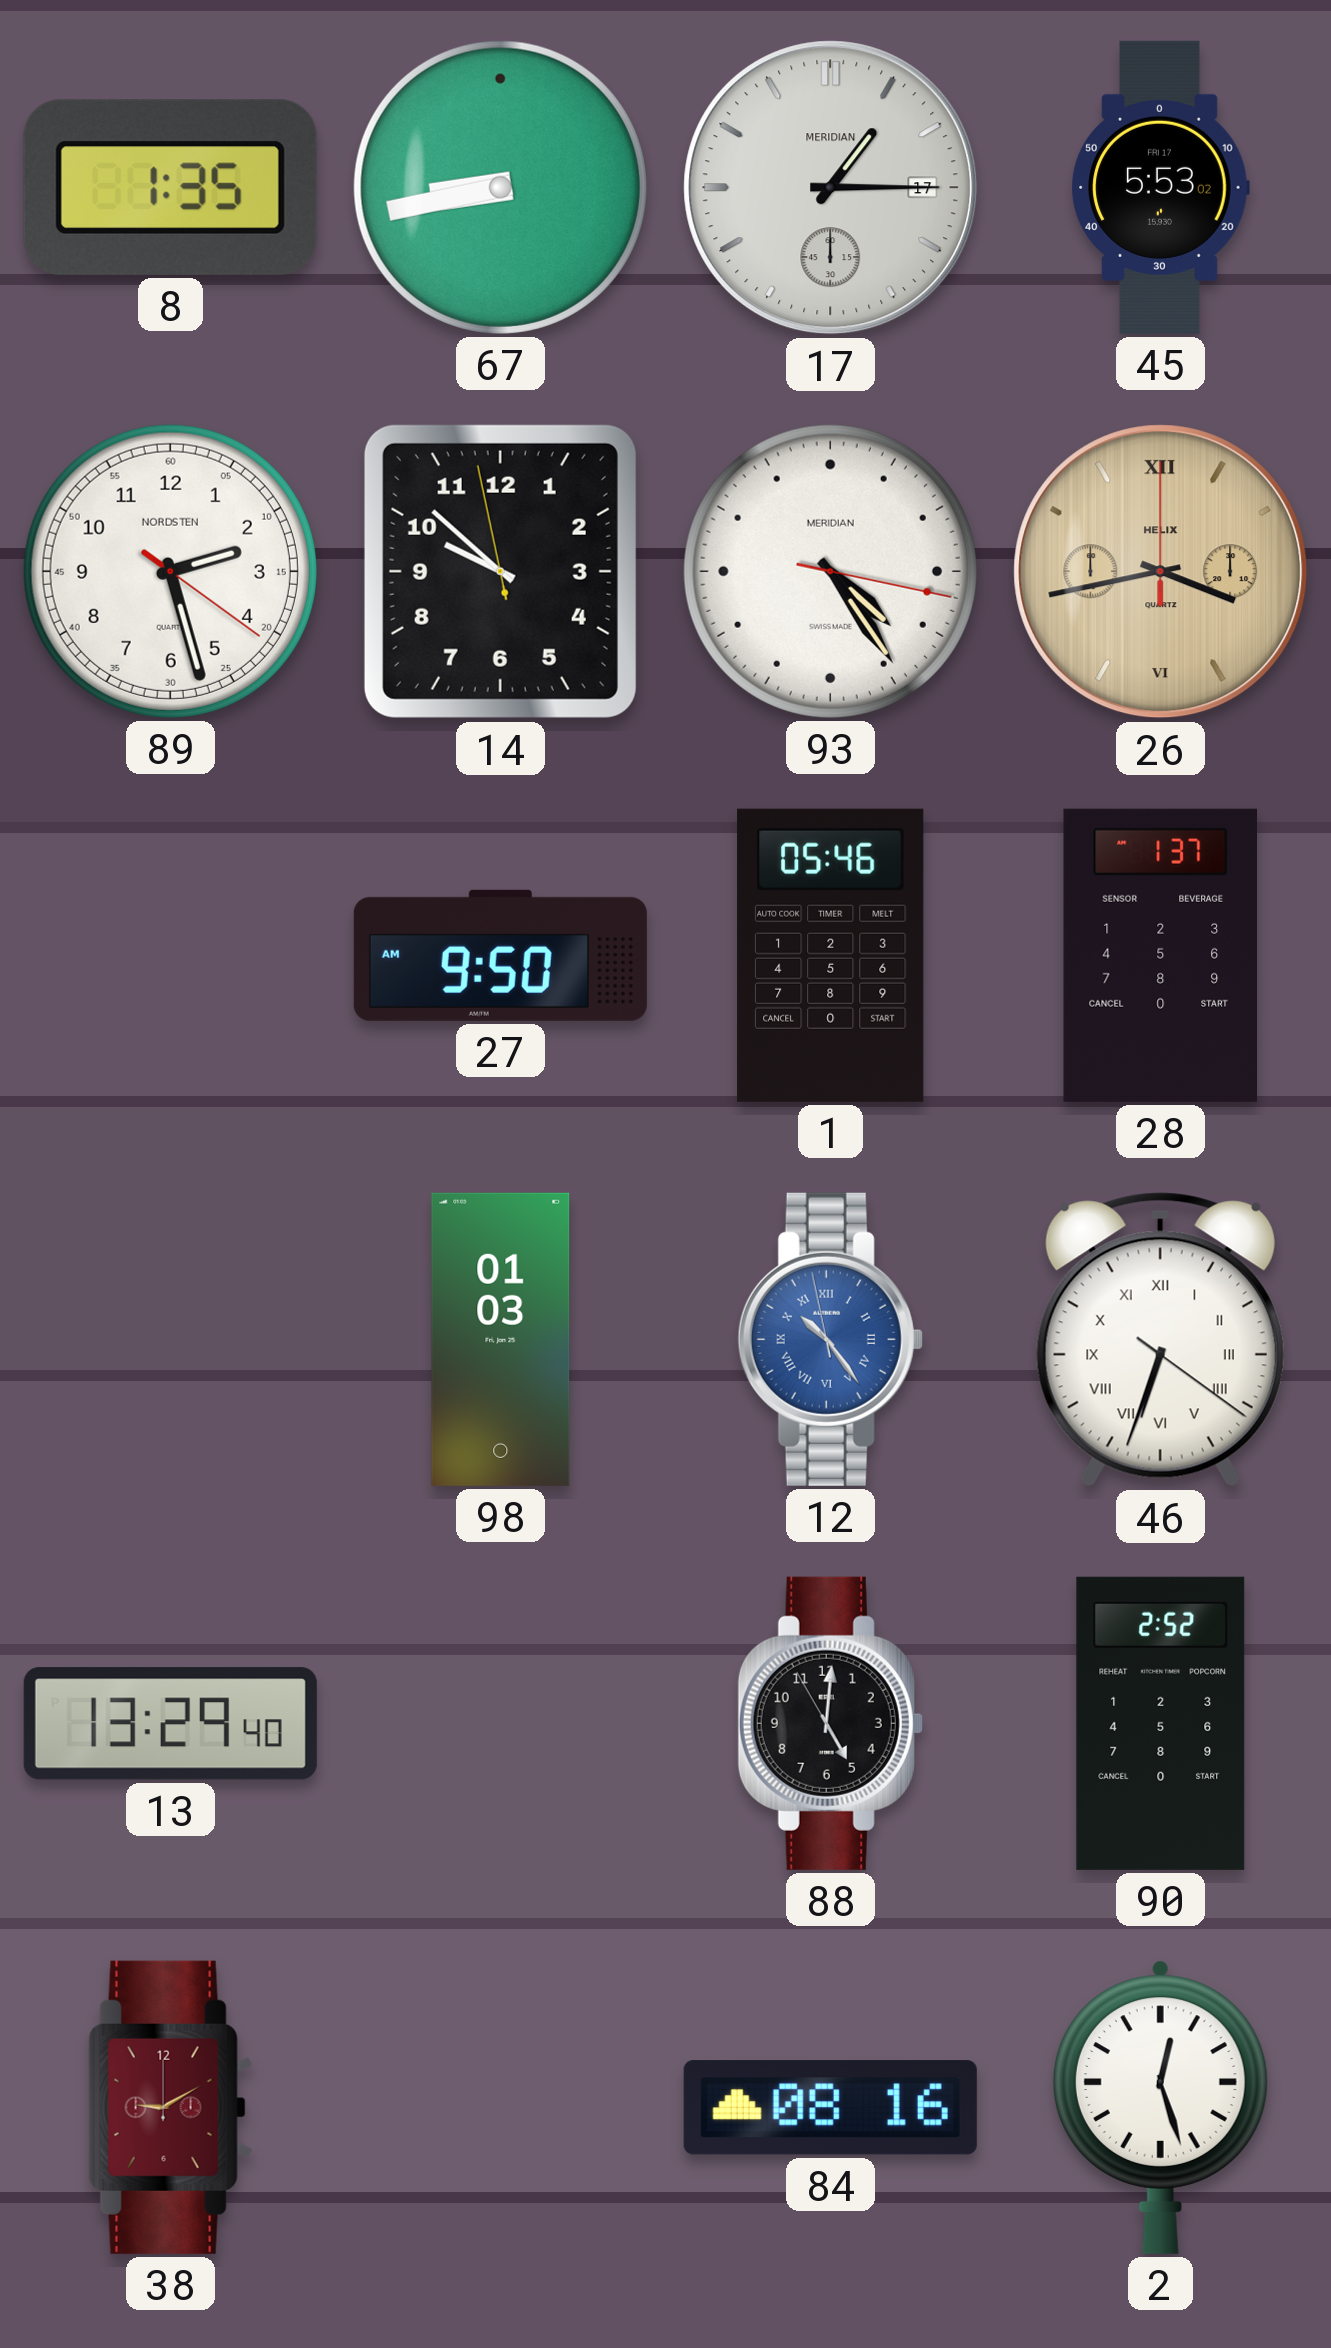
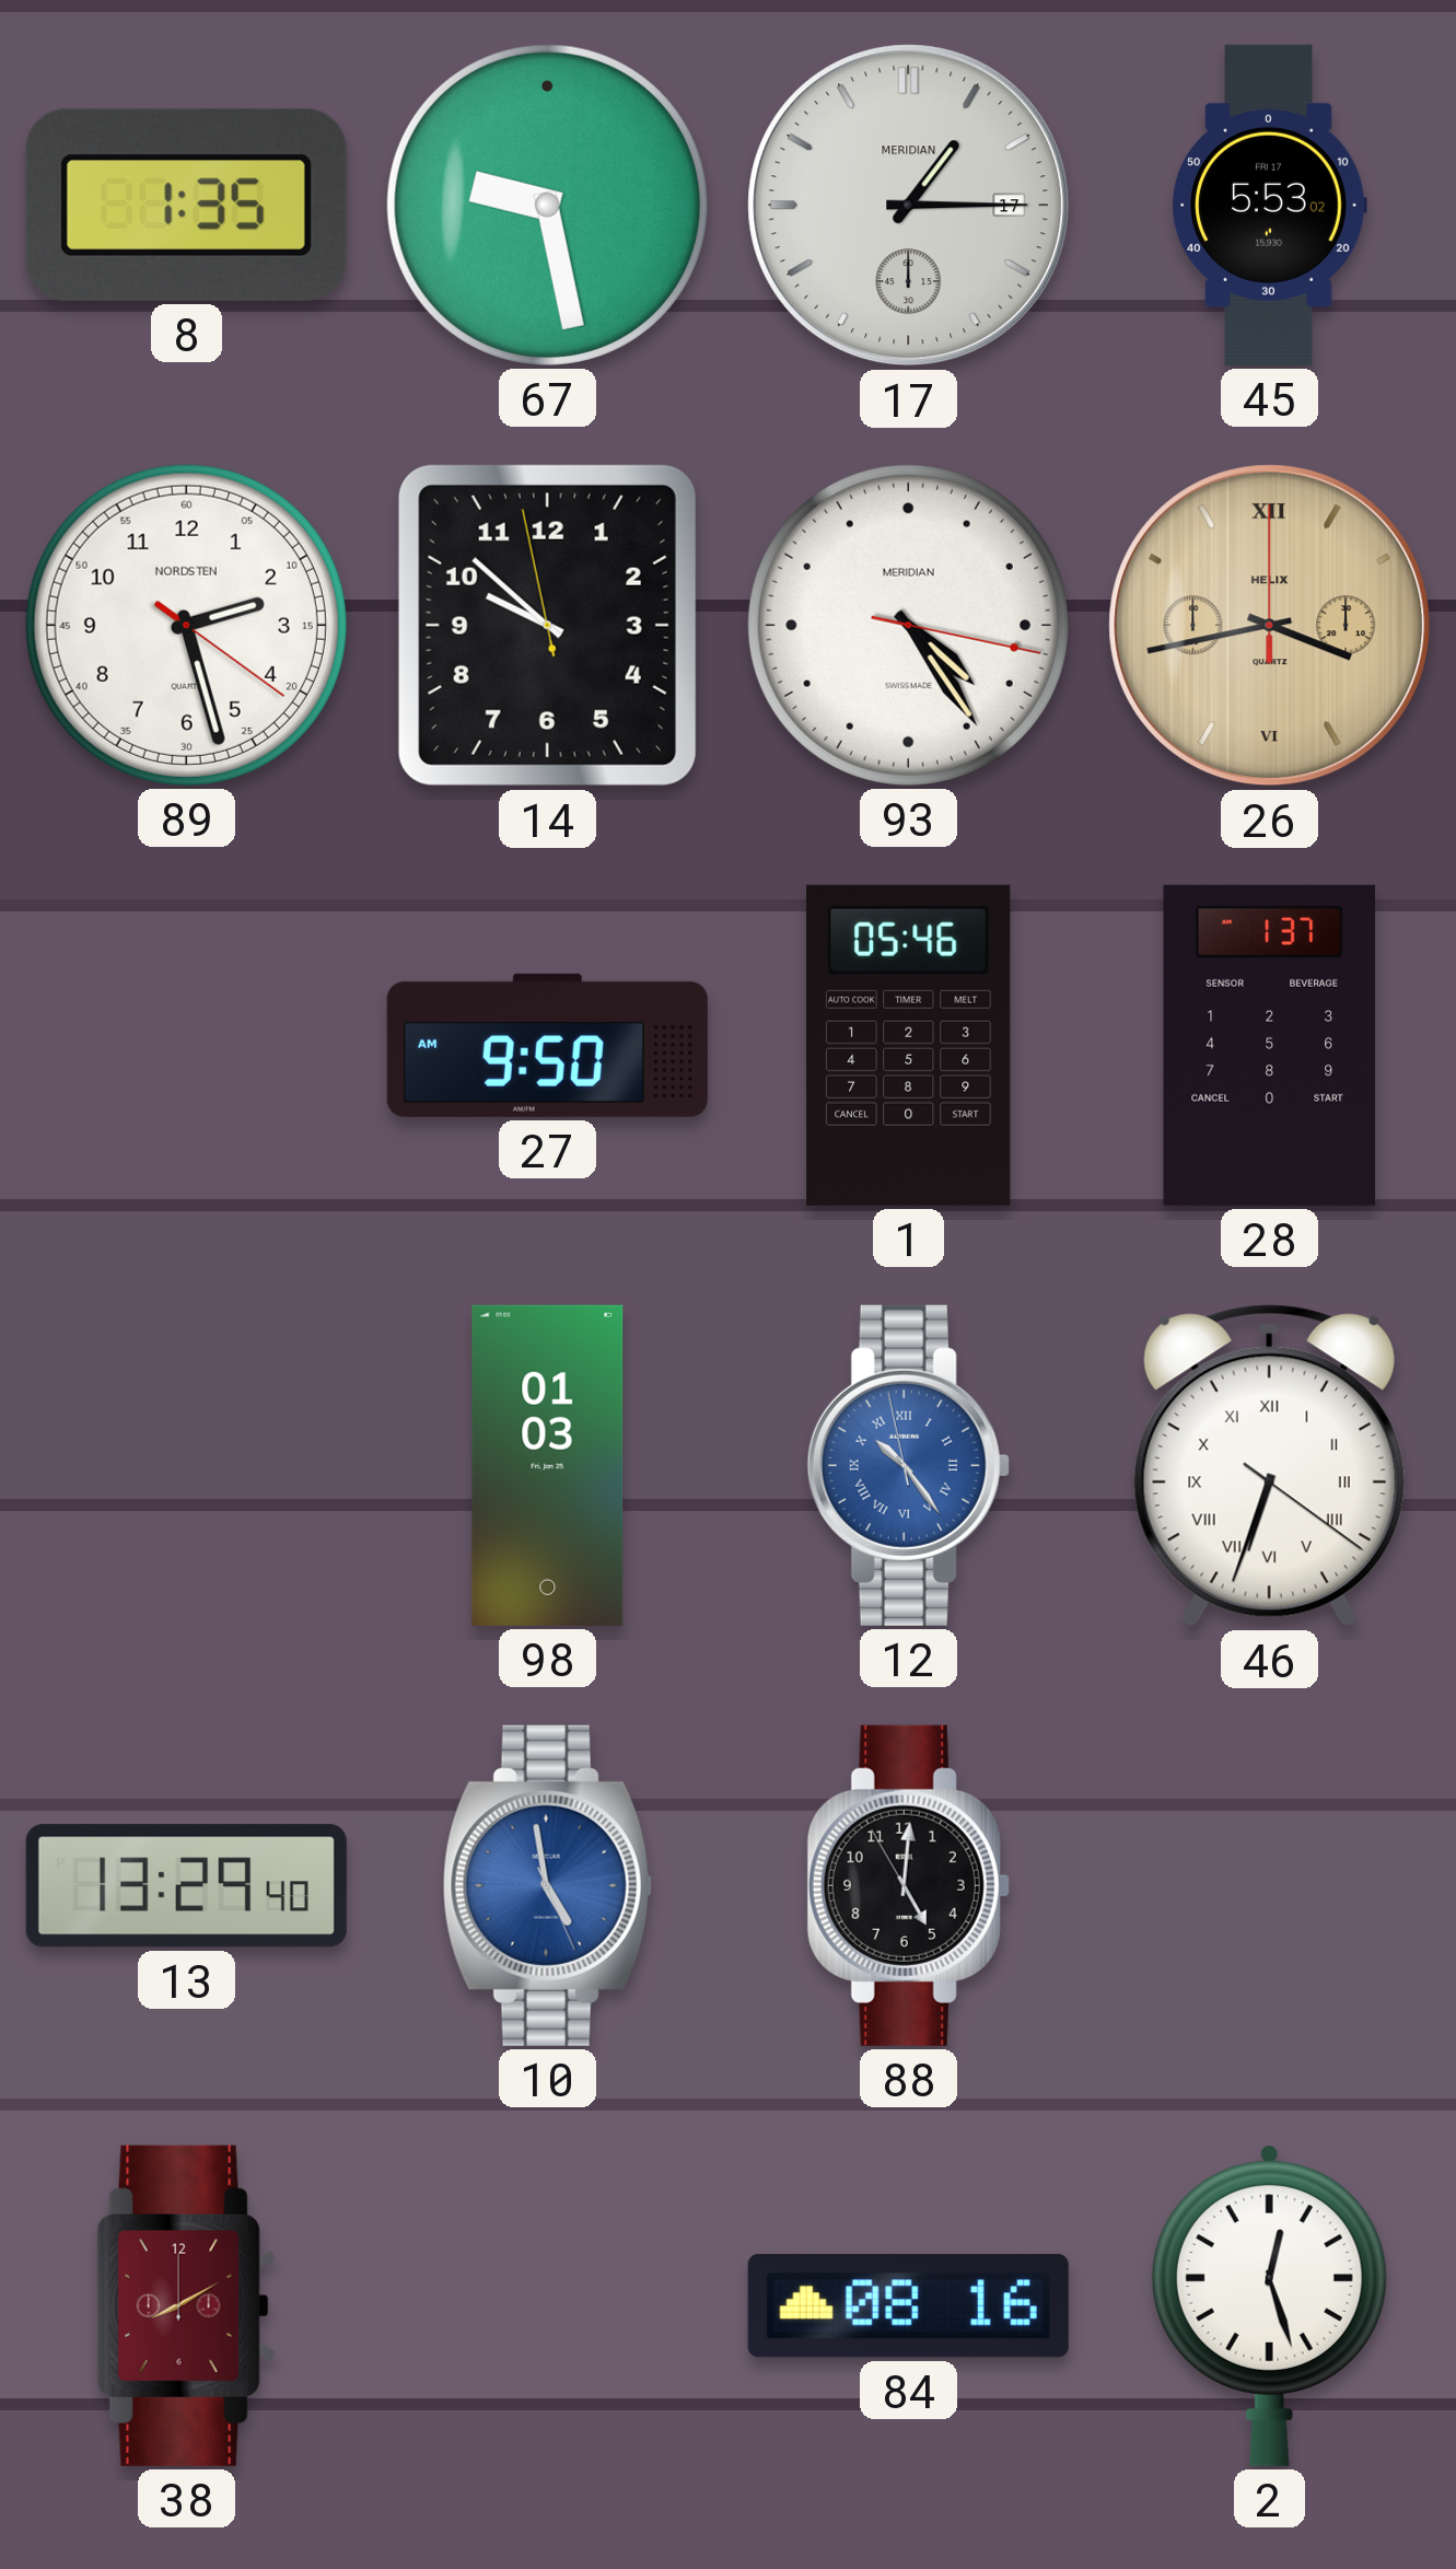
67: 8:43 -> 9:28
10: none -> 4:58
90: 2:52 -> none
38: 9:10 -> 8:10
